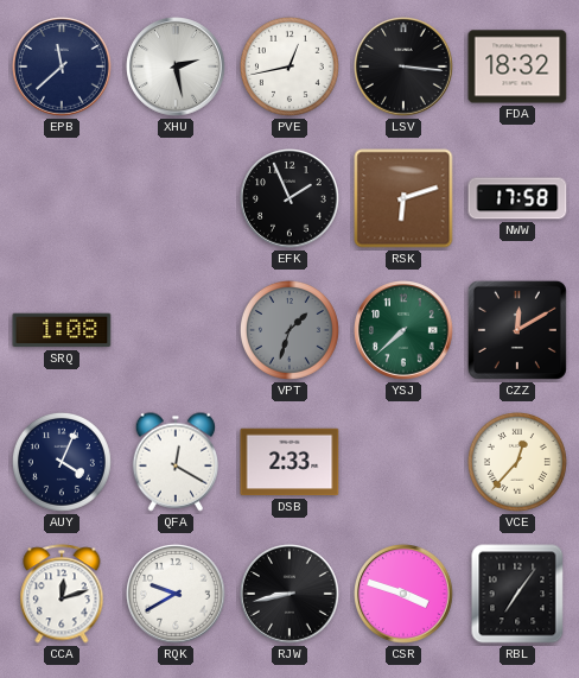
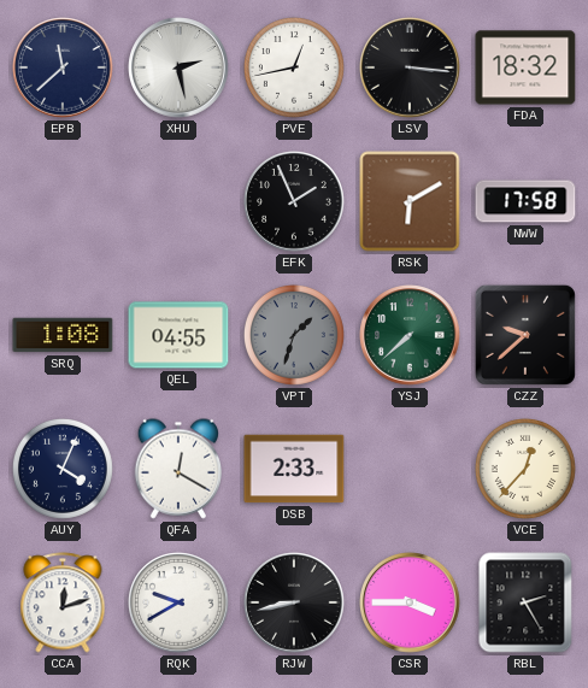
RSK: 6:12 -> 6:10
QEL: none -> 04:55
CZZ: 12:10 -> 9:38
CSR: 3:48 -> 3:45
RBL: 7:06 -> 2:25
